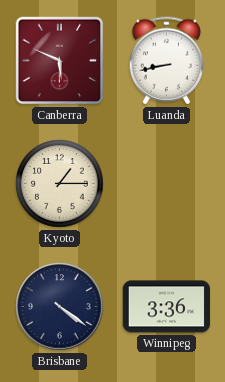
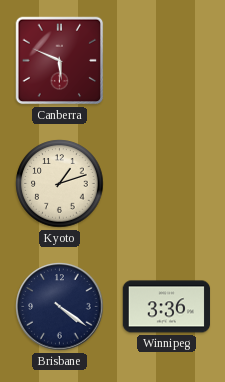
Luanda: 8:43 -> none
Kyoto: 1:15 -> 1:12
